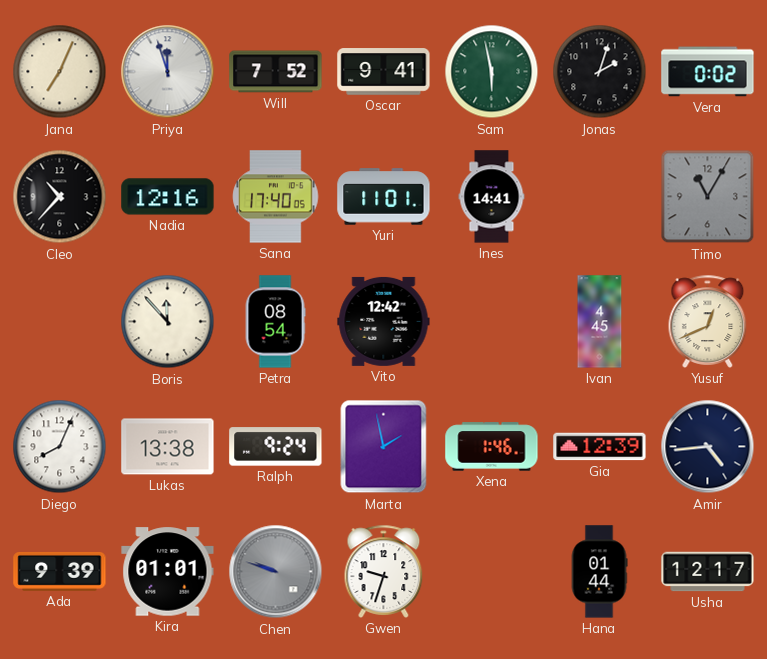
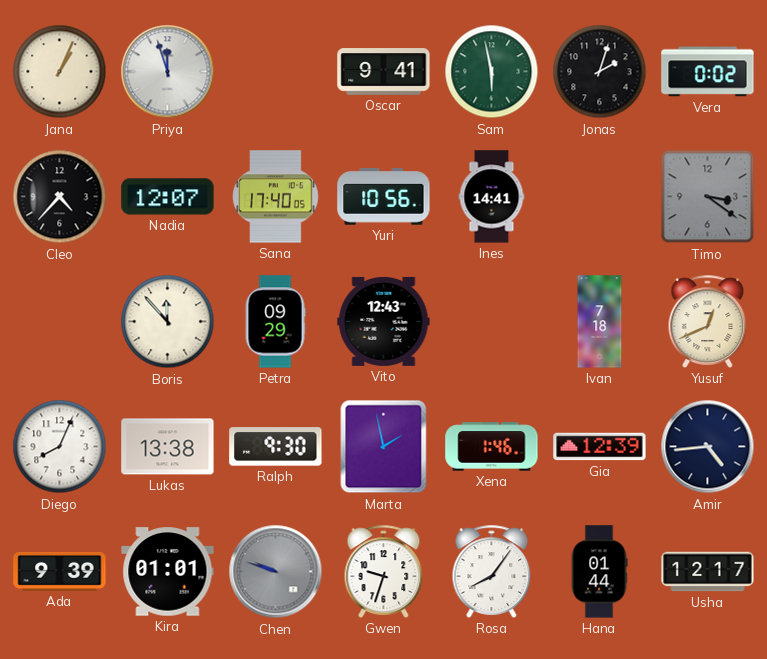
Jana: 7:04 -> 1:04
Will: 7:52 -> none
Cleo: 10:37 -> 4:37
Nadia: 12:16 -> 12:07
Yuri: 11:01 -> 10:56
Timo: 11:05 -> 3:21
Petra: 08:54 -> 09:29
Vito: 12:42 -> 12:43
Ivan: 4:45 -> 7:18
Ralph: 9:24 -> 9:30
Rosa: none -> 8:06
